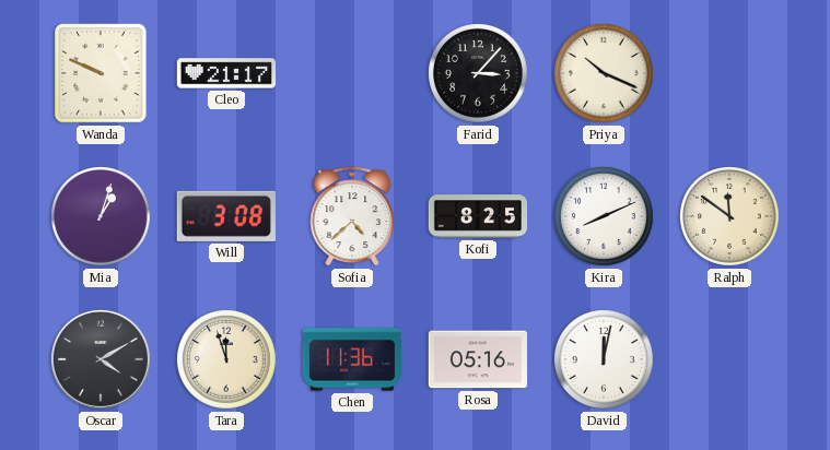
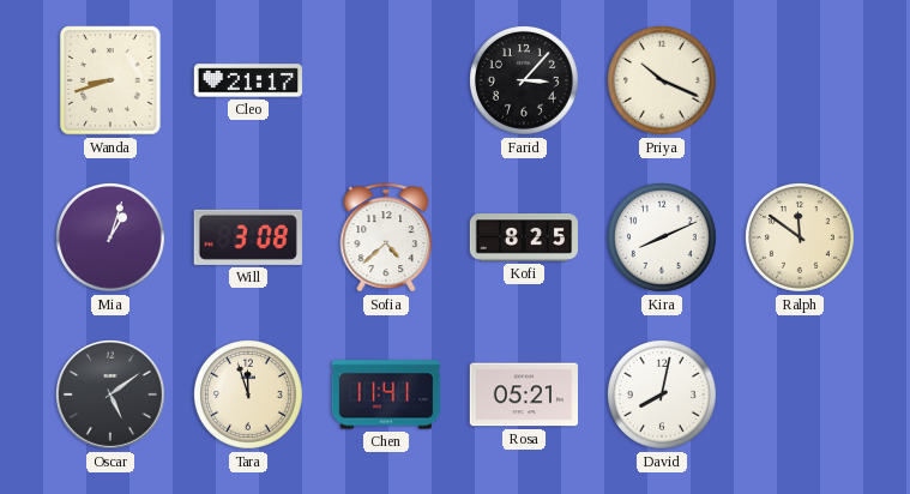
Wanda: 9:49 -> 8:42
Oscar: 4:10 -> 5:09
Chen: 11:36 -> 11:41
Rosa: 05:16 -> 05:21
David: 12:02 -> 8:02
